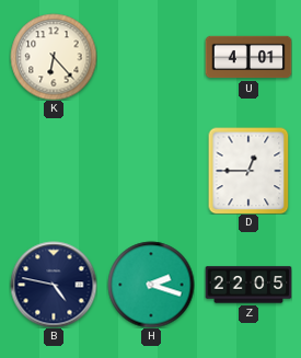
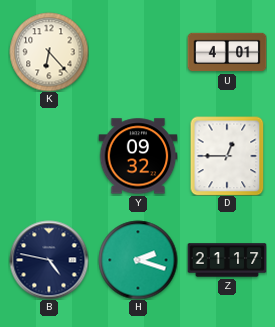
Y: none -> 09:32
Z: 22:05 -> 21:17
